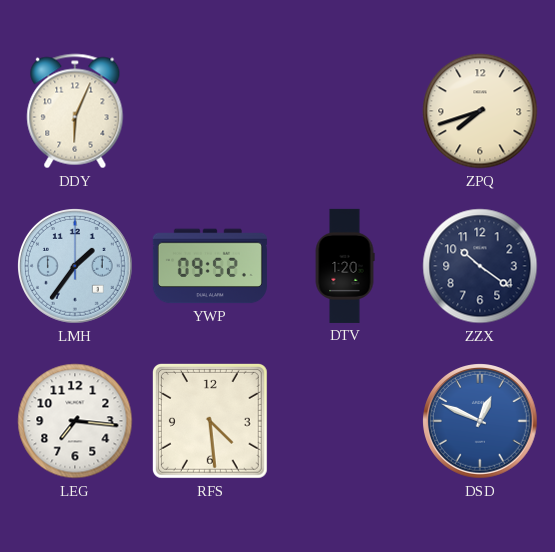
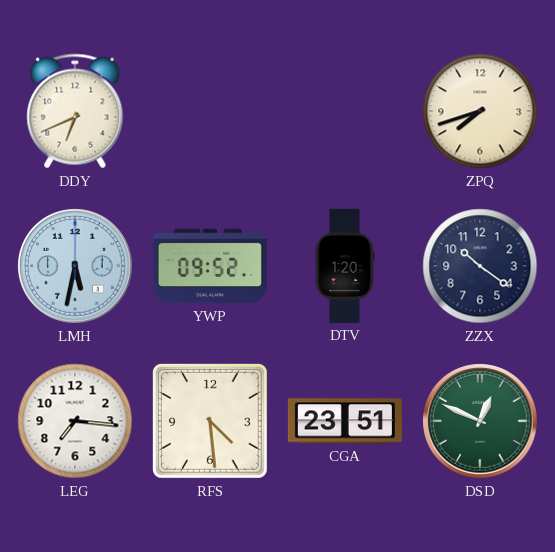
DDY: 6:04 -> 6:41
LMH: 1:36 -> 5:32
CGA: none -> 23:51
DSD dial: blue -> green
